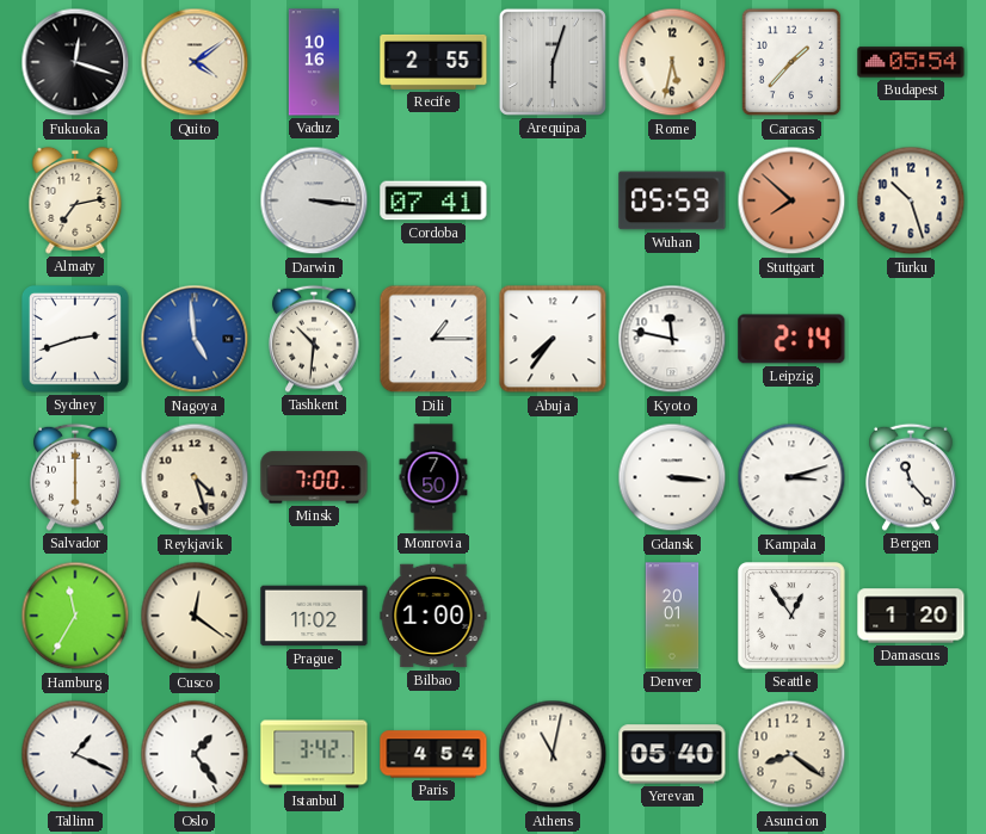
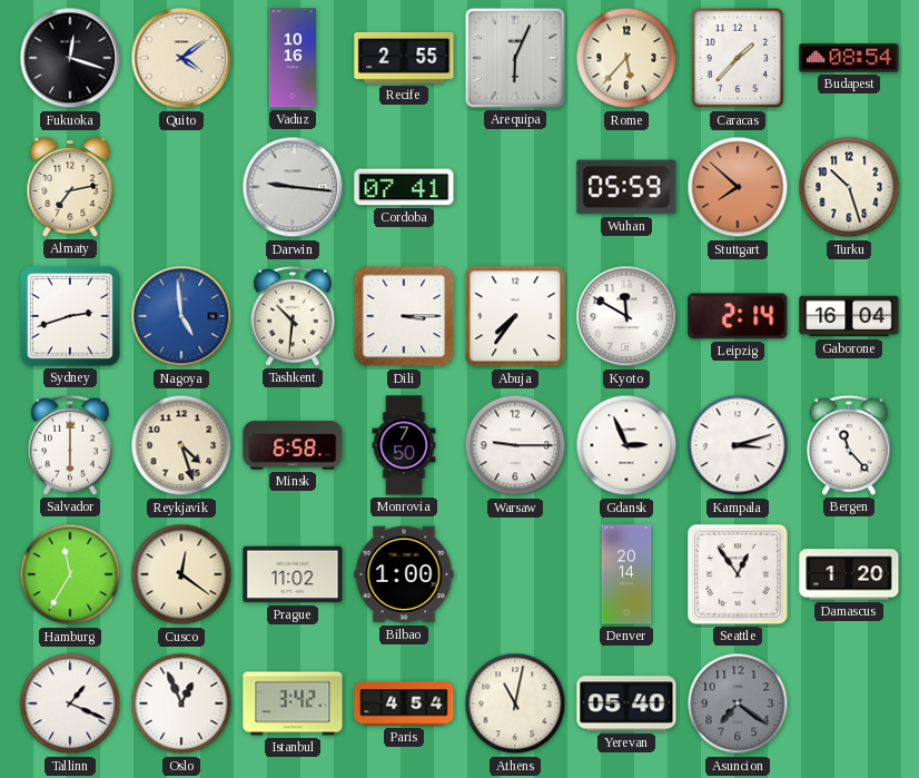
Arequipa: 6:03 -> 6:04
Rome: 5:32 -> 5:37
Budapest: 05:54 -> 08:54
Darwin: 3:16 -> 9:16
Dili: 1:15 -> 3:15
Kyoto: 11:47 -> 11:50
Gaborone: none -> 16:04
Minsk: 7:00 -> 6:58
Warsaw: none -> 9:15
Gdansk: 3:16 -> 2:56
Denver: 20:01 -> 20:14
Oslo: 1:24 -> 12:56
Asuncion: 8:21 -> 7:21
Asuncion dial: cream -> grey
